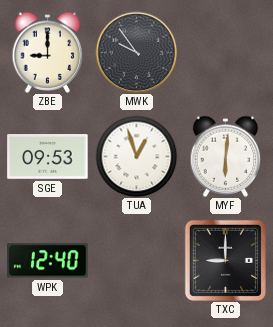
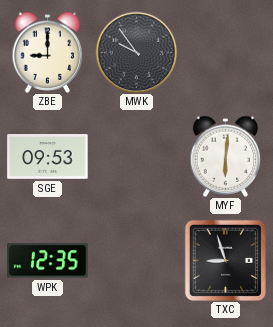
TUA: 12:57 -> none
WPK: 12:40 -> 12:35
TXC: 9:00 -> 8:57
